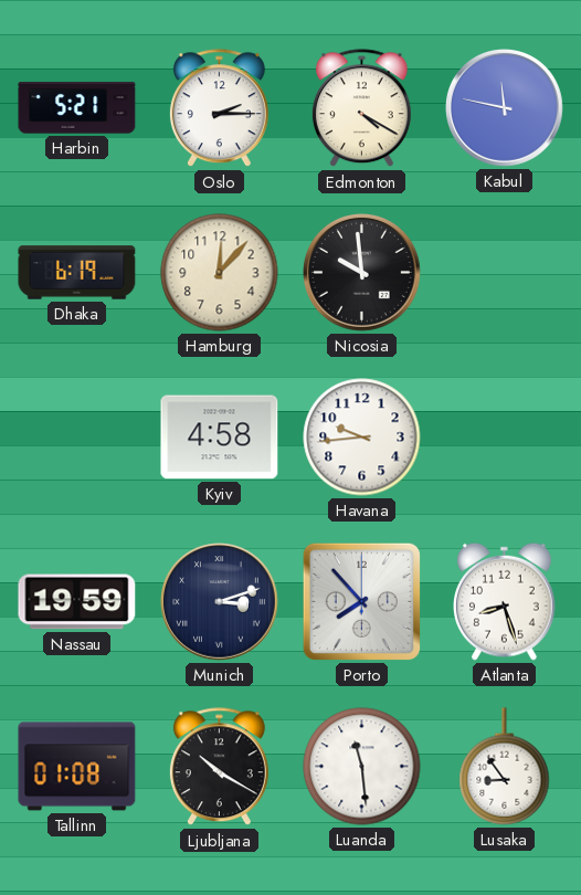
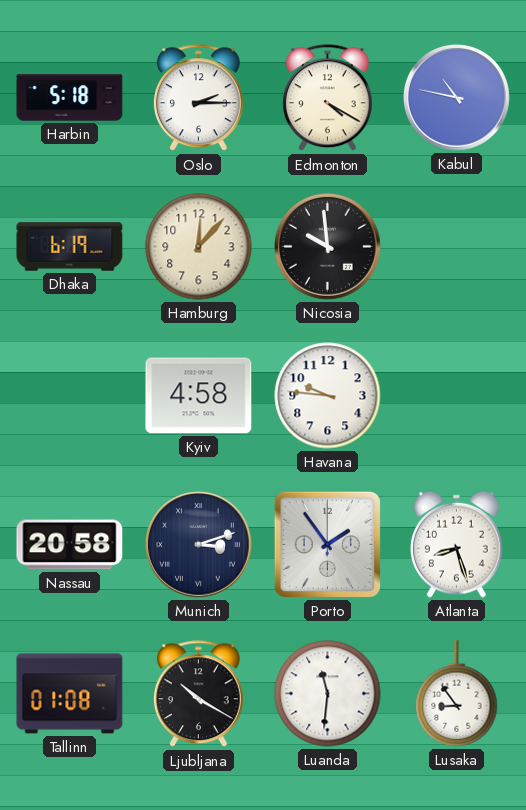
Harbin: 5:21 -> 5:18
Kabul: 11:47 -> 10:47
Havana: 9:44 -> 9:46
Nassau: 19:59 -> 20:58
Porto: 7:53 -> 1:54
Luanda: 11:29 -> 11:31
